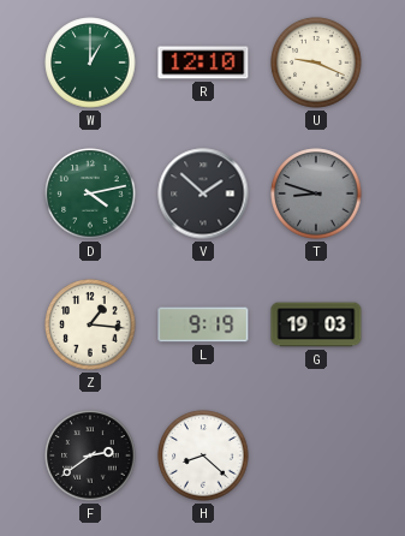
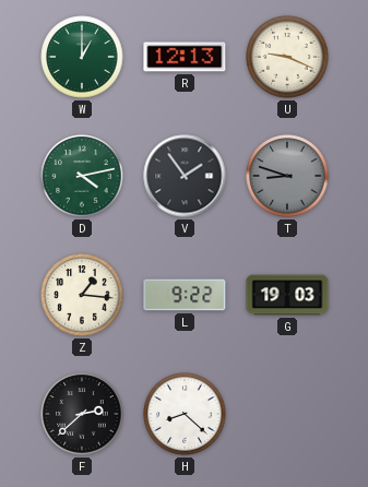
R: 12:10 -> 12:13
V: 1:52 -> 1:54
L: 9:19 -> 9:22
F: 2:39 -> 2:38
